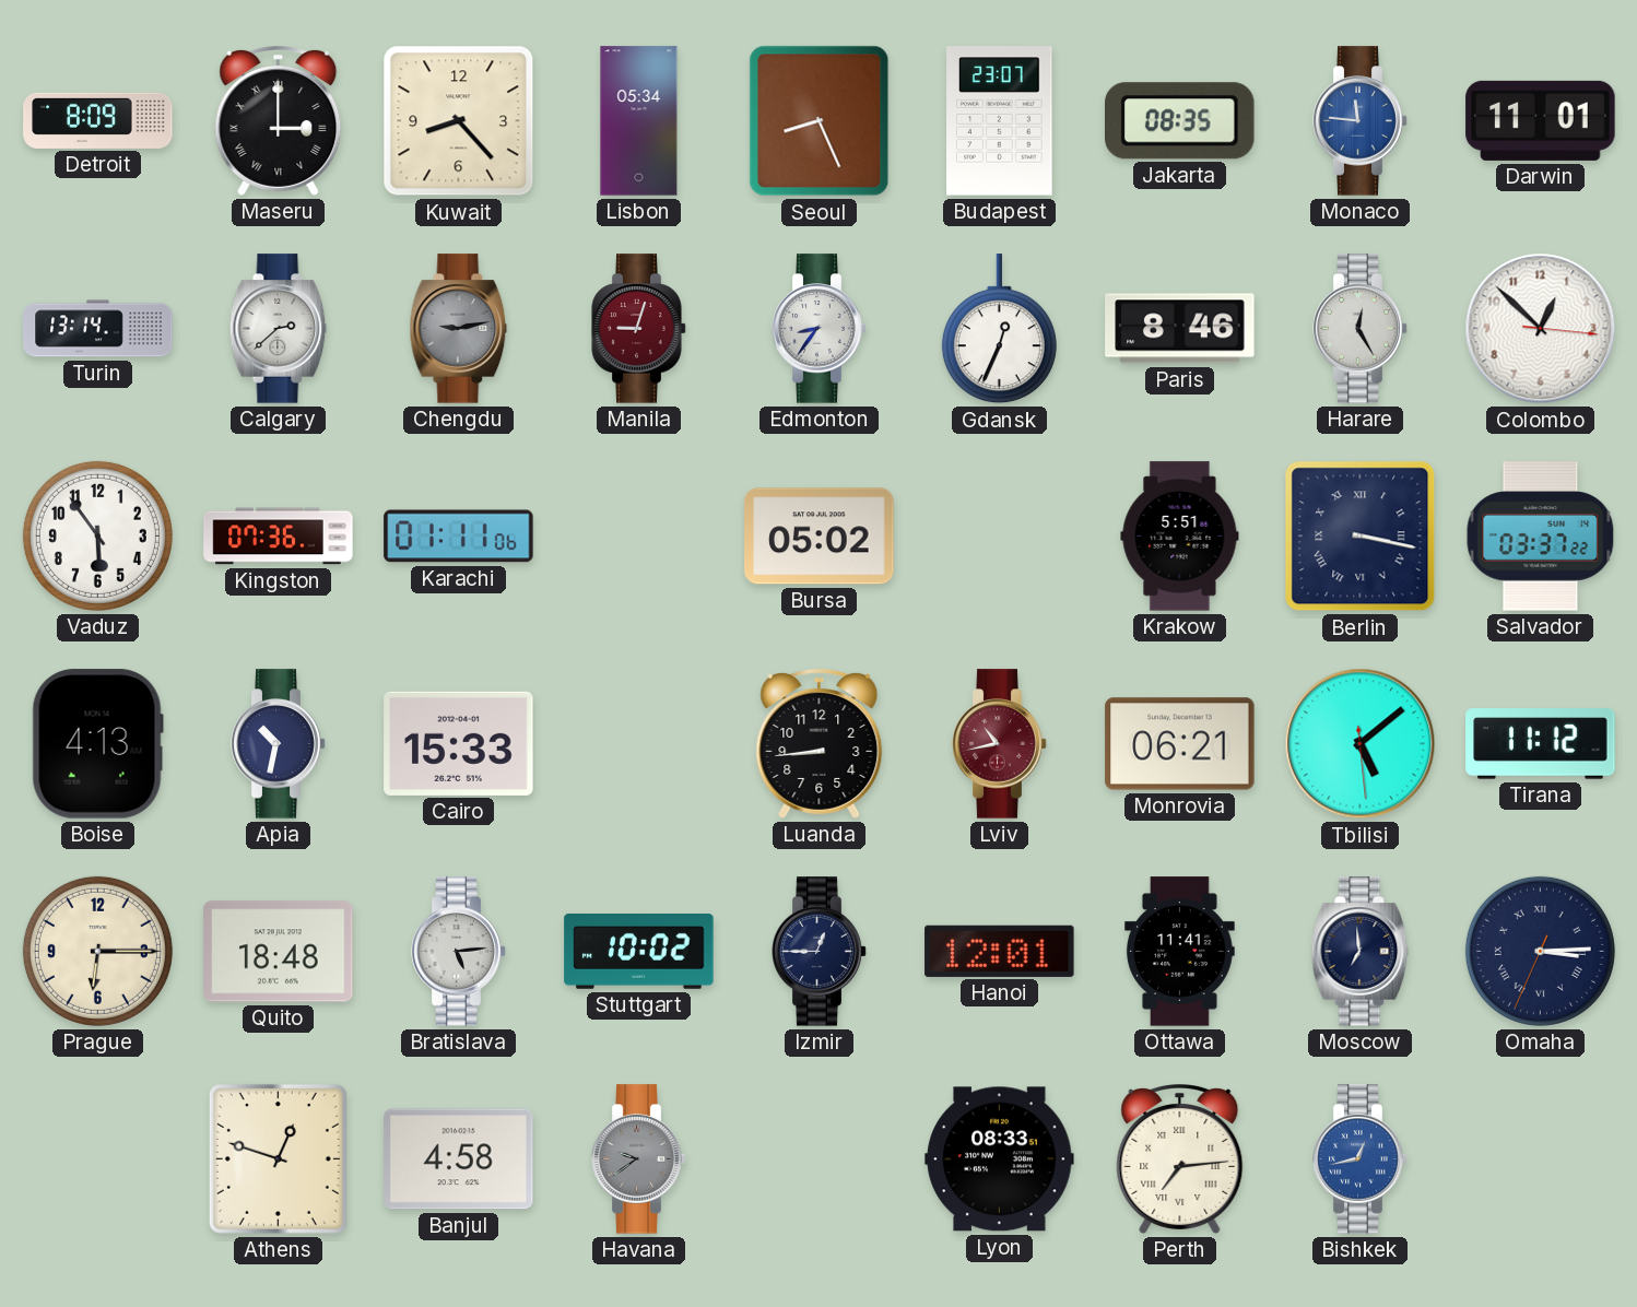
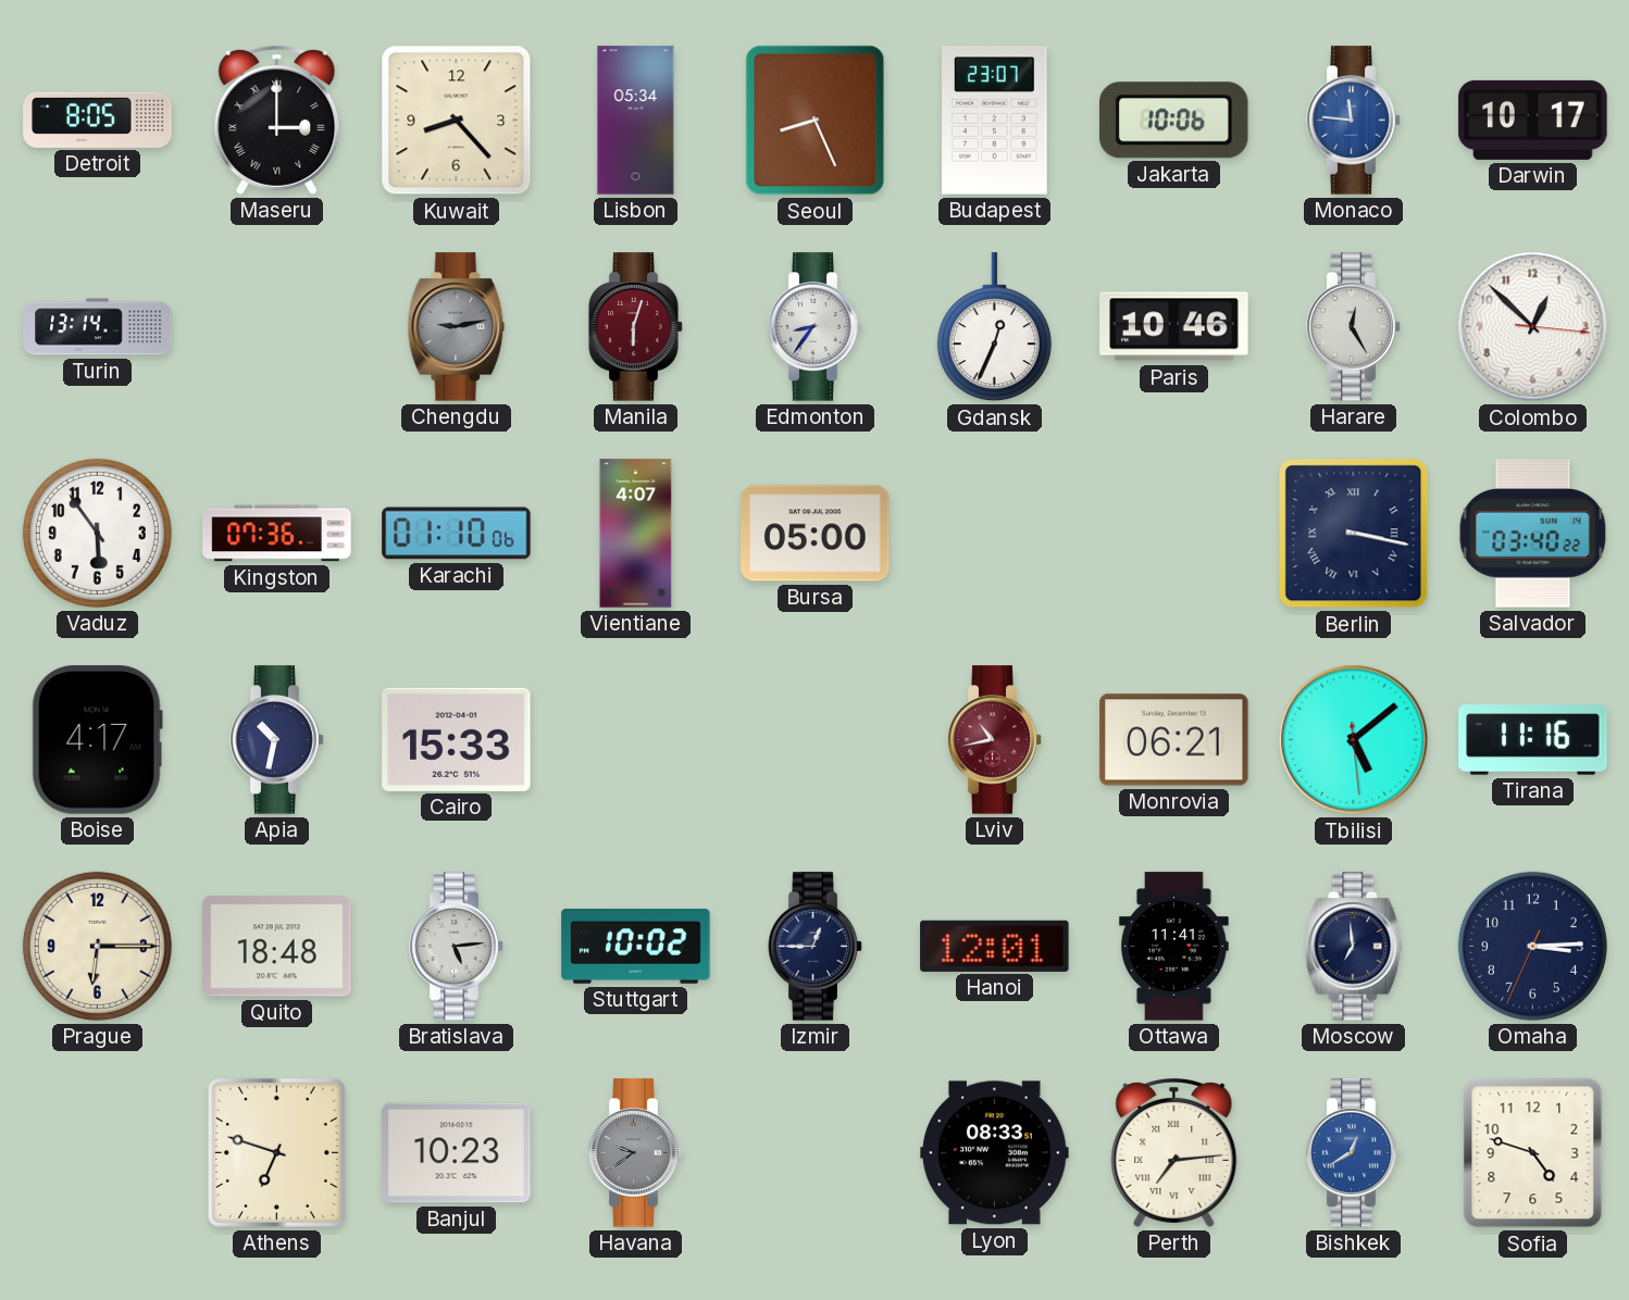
Detroit: 8:09 -> 8:05
Jakarta: 08:35 -> 10:06
Darwin: 11:01 -> 10:17
Calgary: 2:38 -> none
Manila: 9:03 -> 6:03
Paris: 8:46 -> 10:46
Karachi: 01:11 -> 01:10
Vientiane: none -> 4:07
Bursa: 05:02 -> 05:00
Krakow: 5:51 -> none
Salvador: 03:37 -> 03:40
Boise: 4:13 -> 4:17
Luanda: 8:44 -> none
Tirana: 11:12 -> 11:16
Omaha numerals: Roman -> Arabic
Athens: 12:48 -> 6:48
Banjul: 4:58 -> 10:23
Bishkek: 12:43 -> 12:40
Sofia: none -> 4:48
